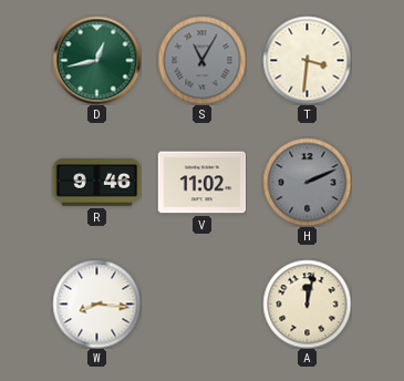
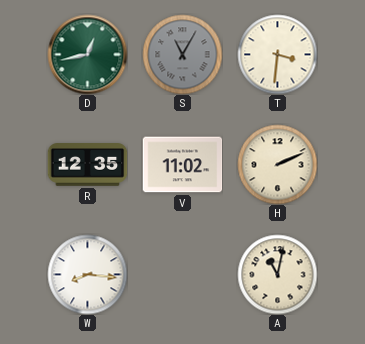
R: 9:46 -> 12:35
H dial: grey -> cream
A: 12:02 -> 11:02
